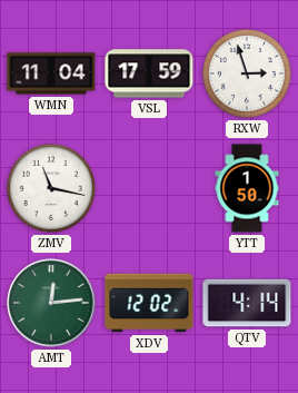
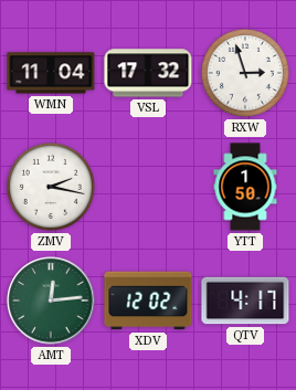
VSL: 17:59 -> 17:32
ZMV: 11:17 -> 2:17
QTV: 4:14 -> 4:17
